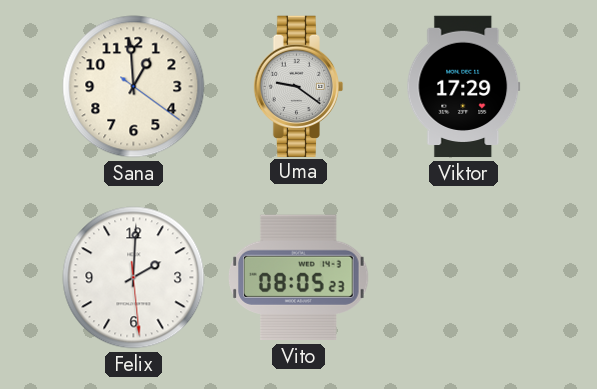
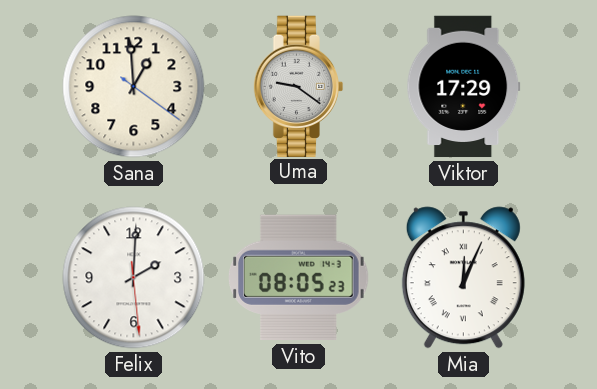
Mia: none -> 12:04
